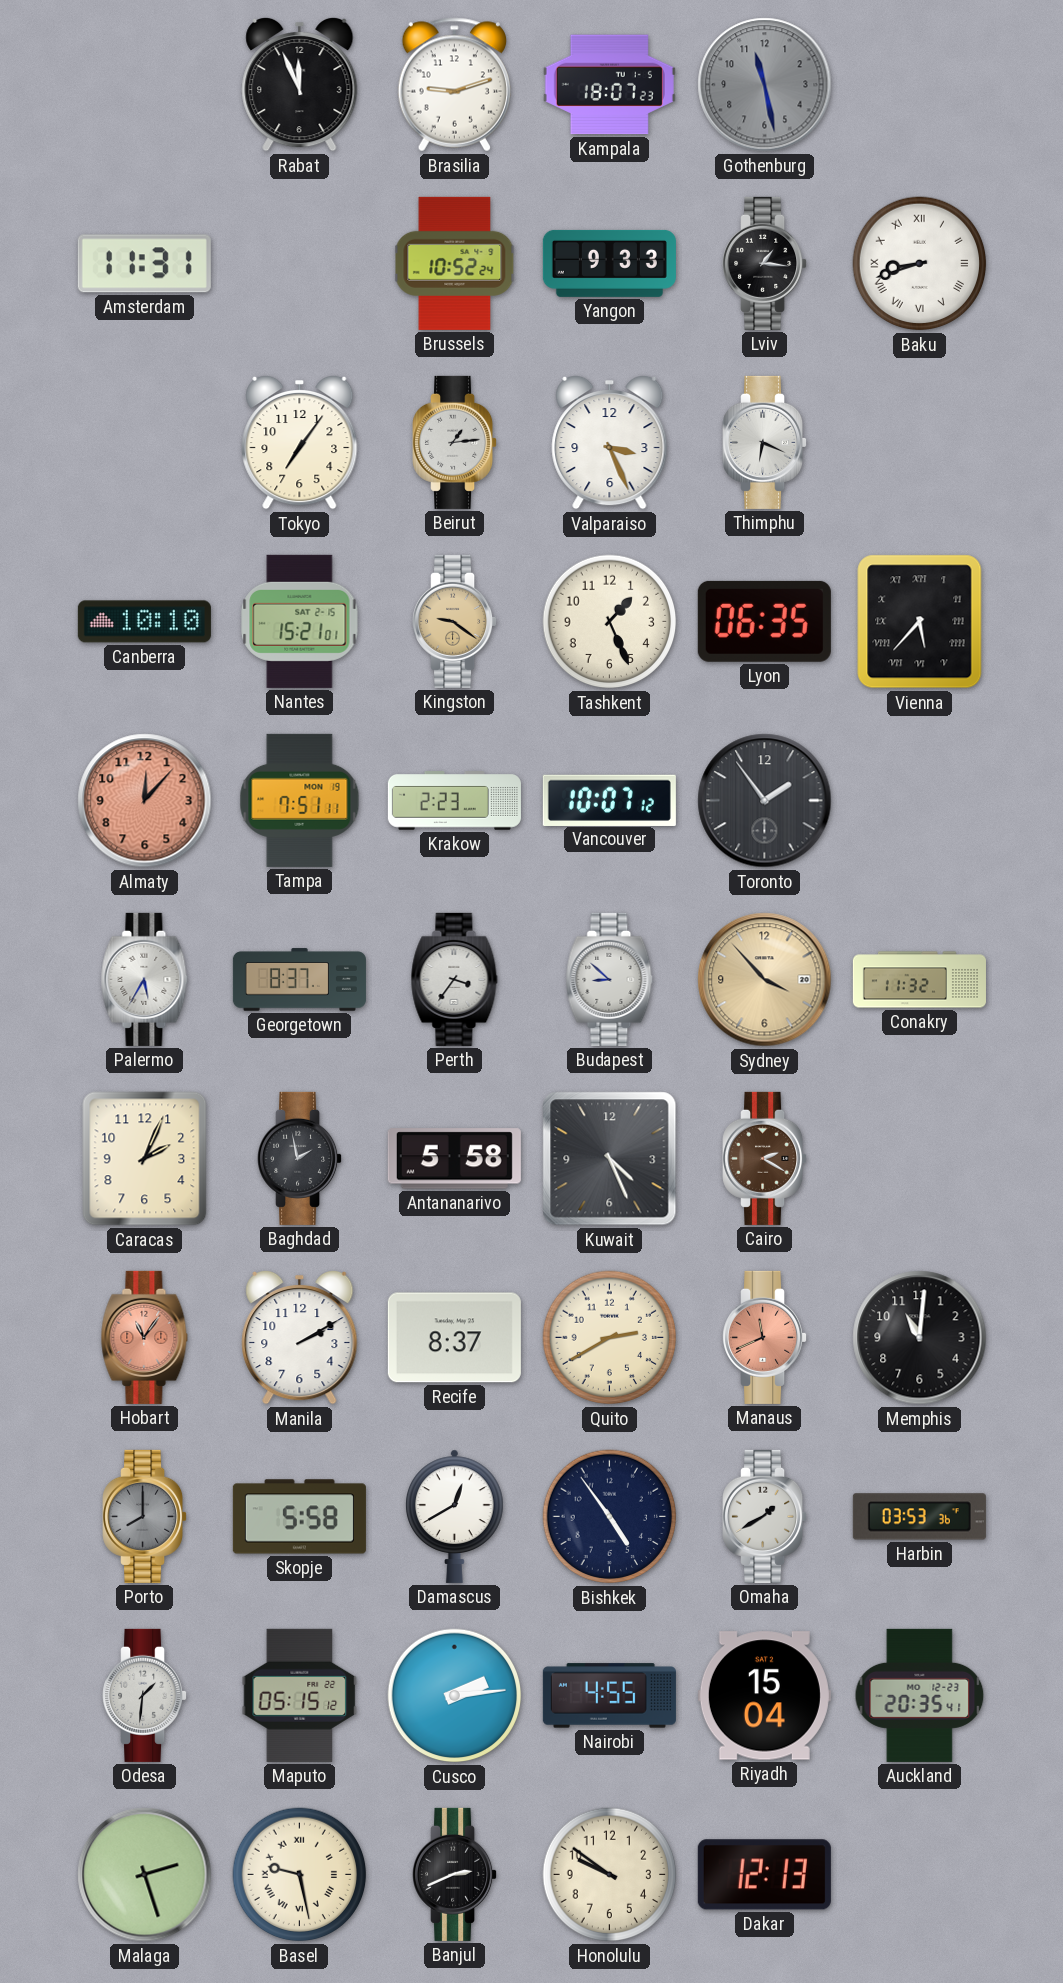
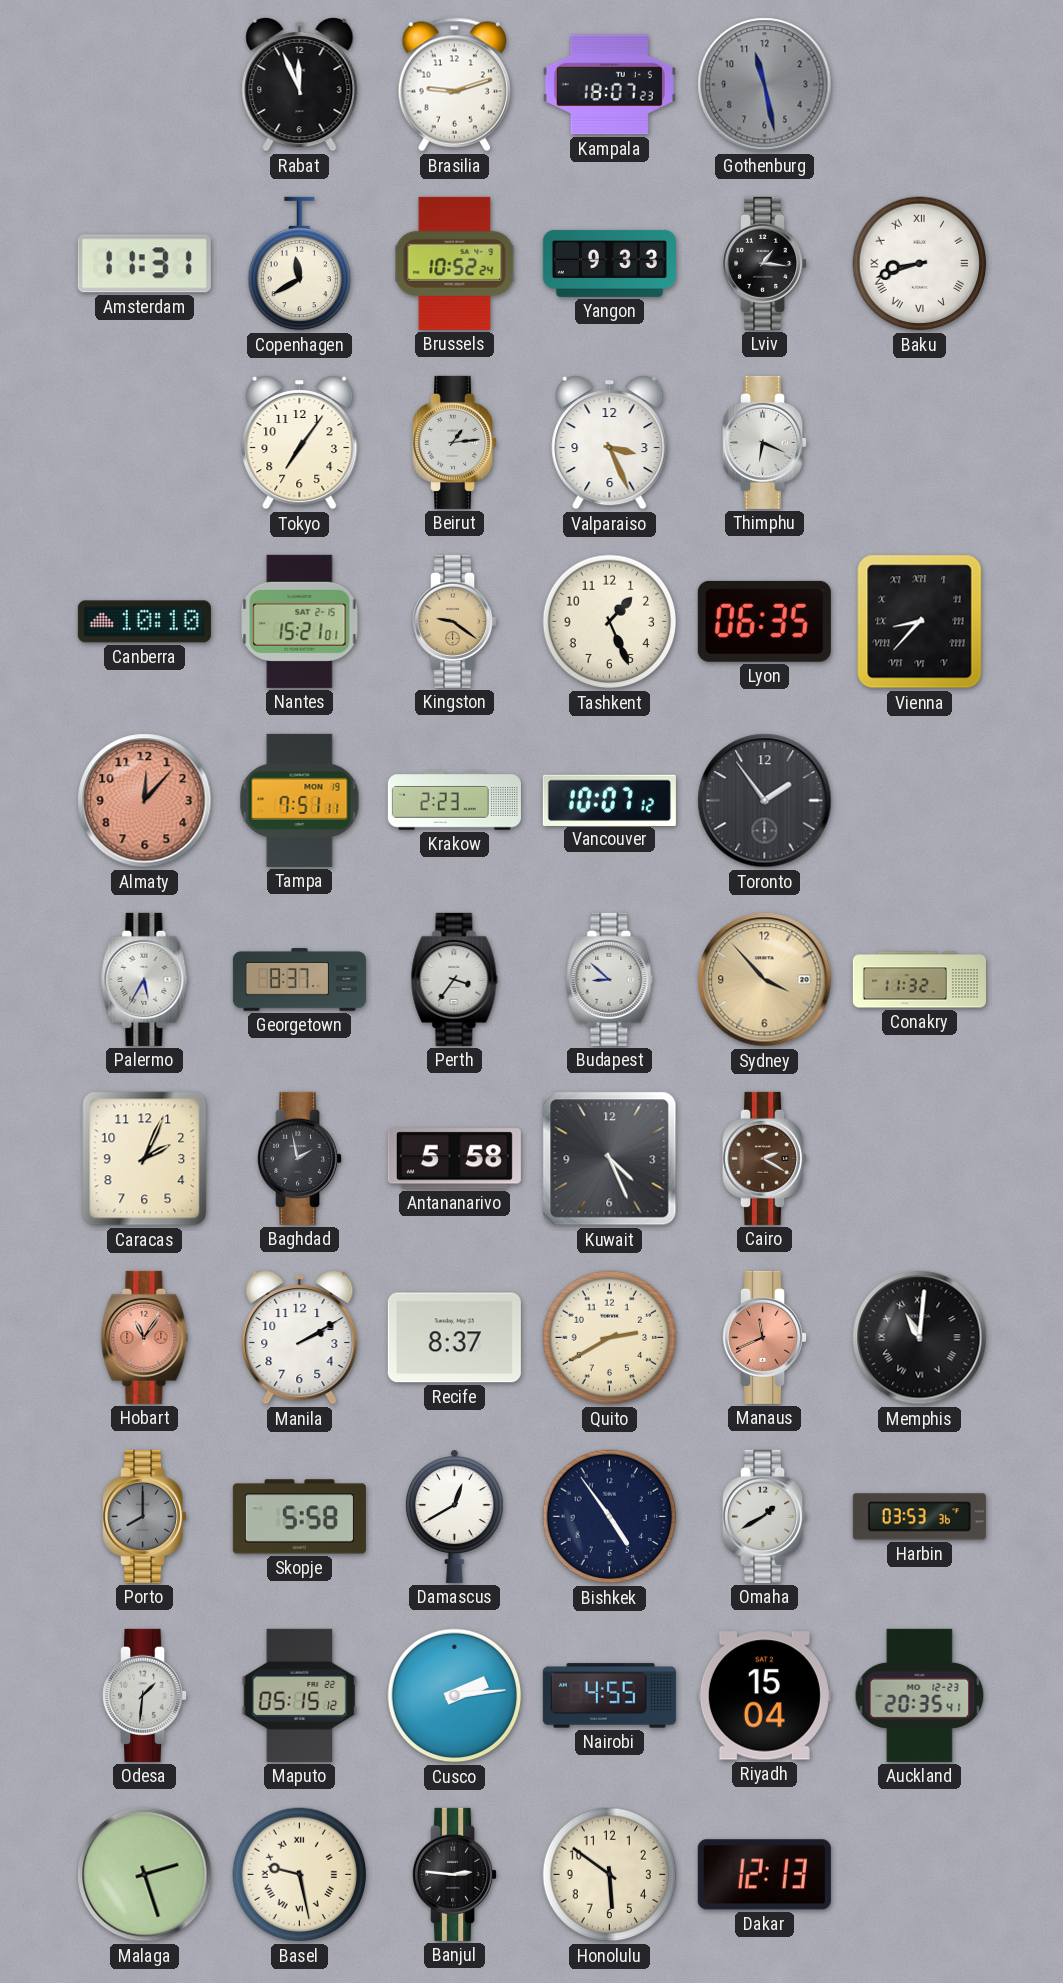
Copenhagen: none -> 11:40
Vienna: 5:37 -> 8:37
Memphis numerals: Arabic -> Roman
Banjul: 2:41 -> 2:46
Honolulu: 9:51 -> 5:51
